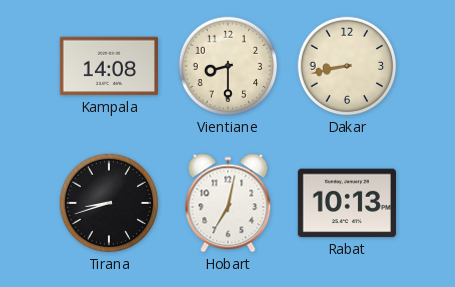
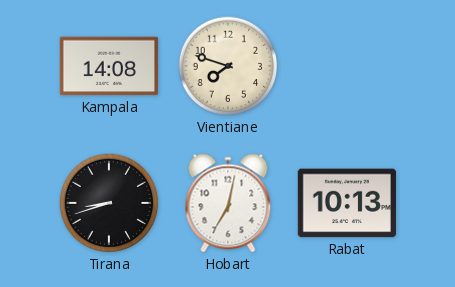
Vientiane: 8:30 -> 7:48
Dakar: 8:43 -> none
